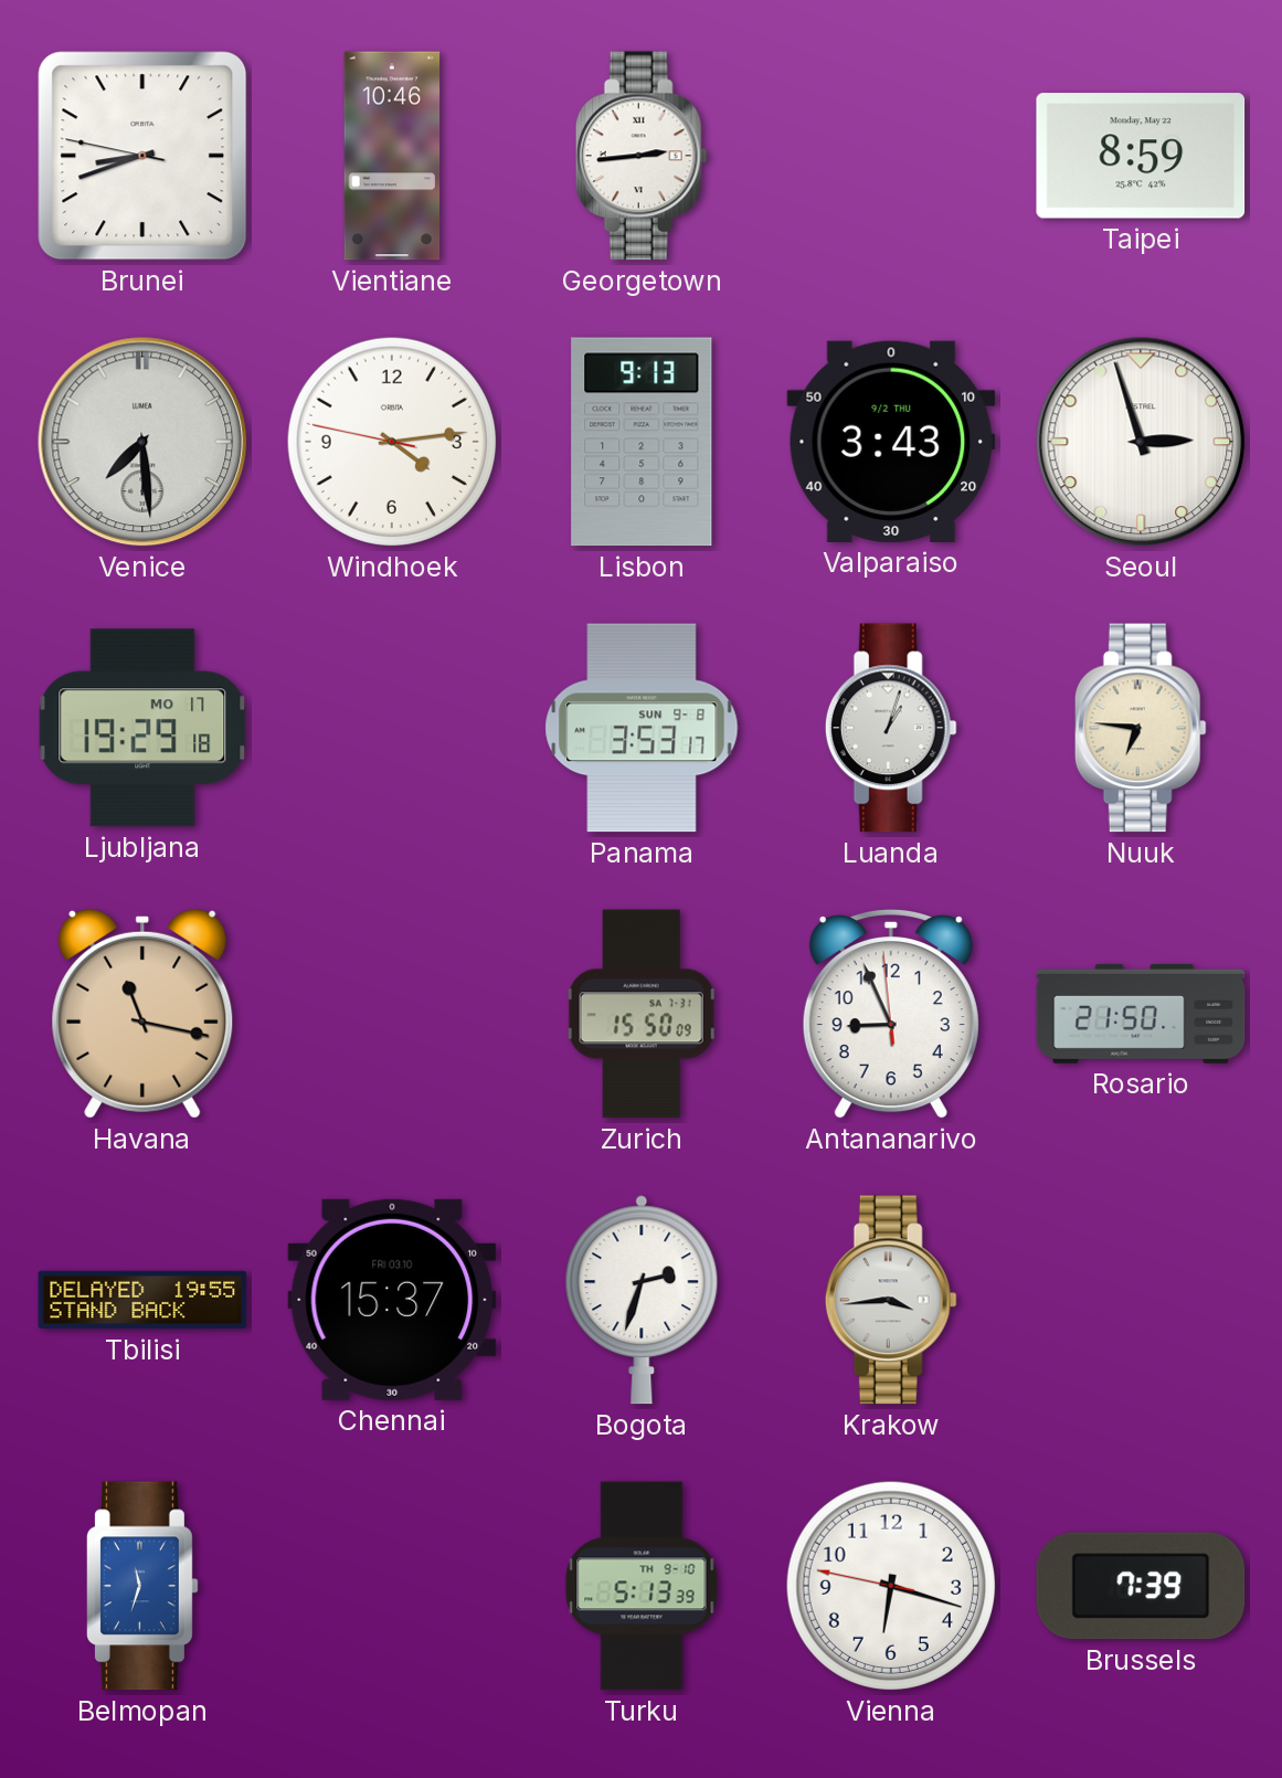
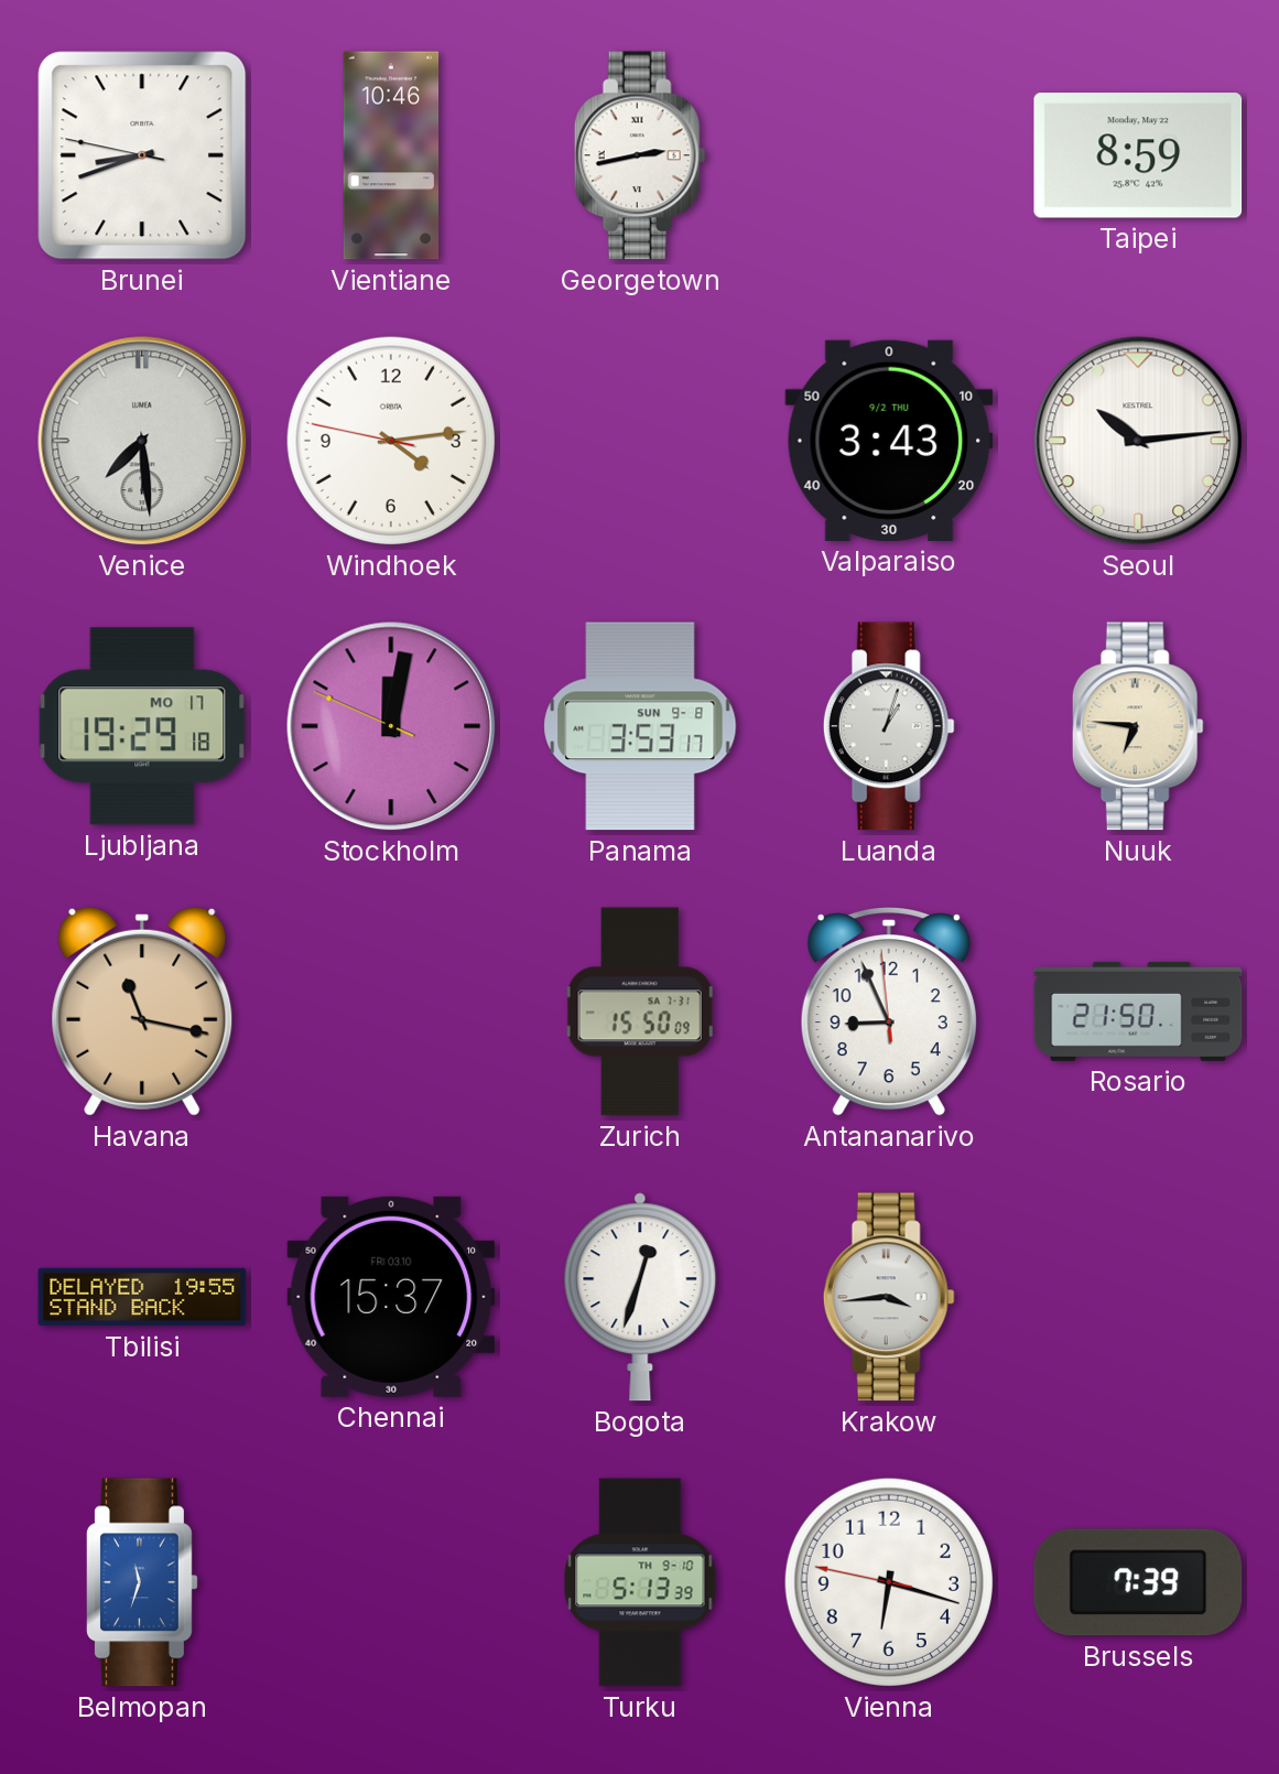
Georgetown: 2:44 -> 2:43
Lisbon: 9:13 -> none
Seoul: 2:57 -> 10:14
Stockholm: none -> 12:01
Bogota: 2:33 -> 12:33
